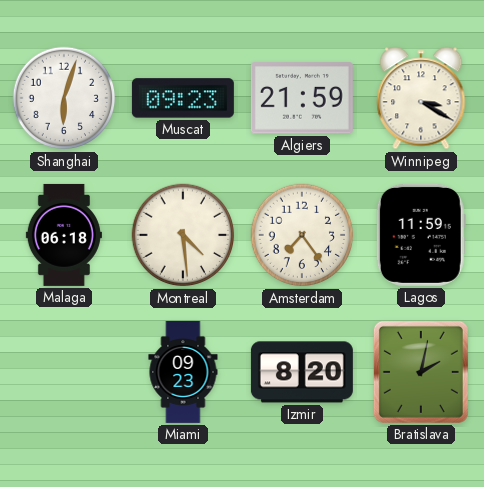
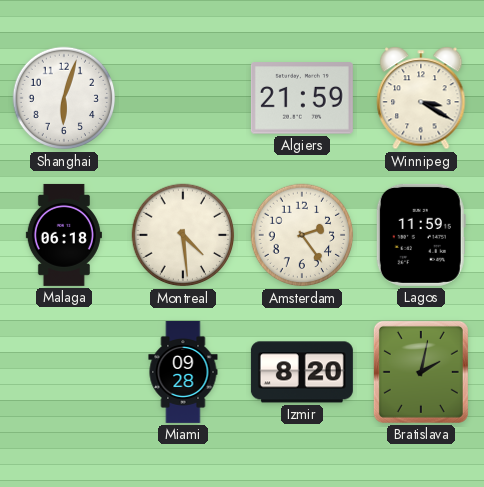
Muscat: 09:23 -> none
Amsterdam: 7:24 -> 2:24
Miami: 09:23 -> 09:28
